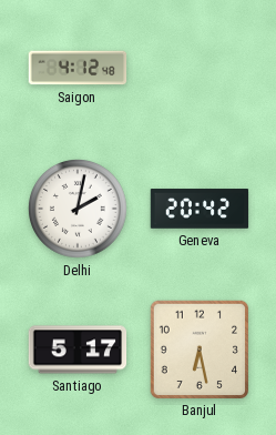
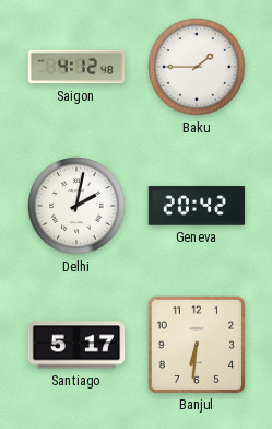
Baku: none -> 1:45
Banjul: 6:28 -> 6:31
